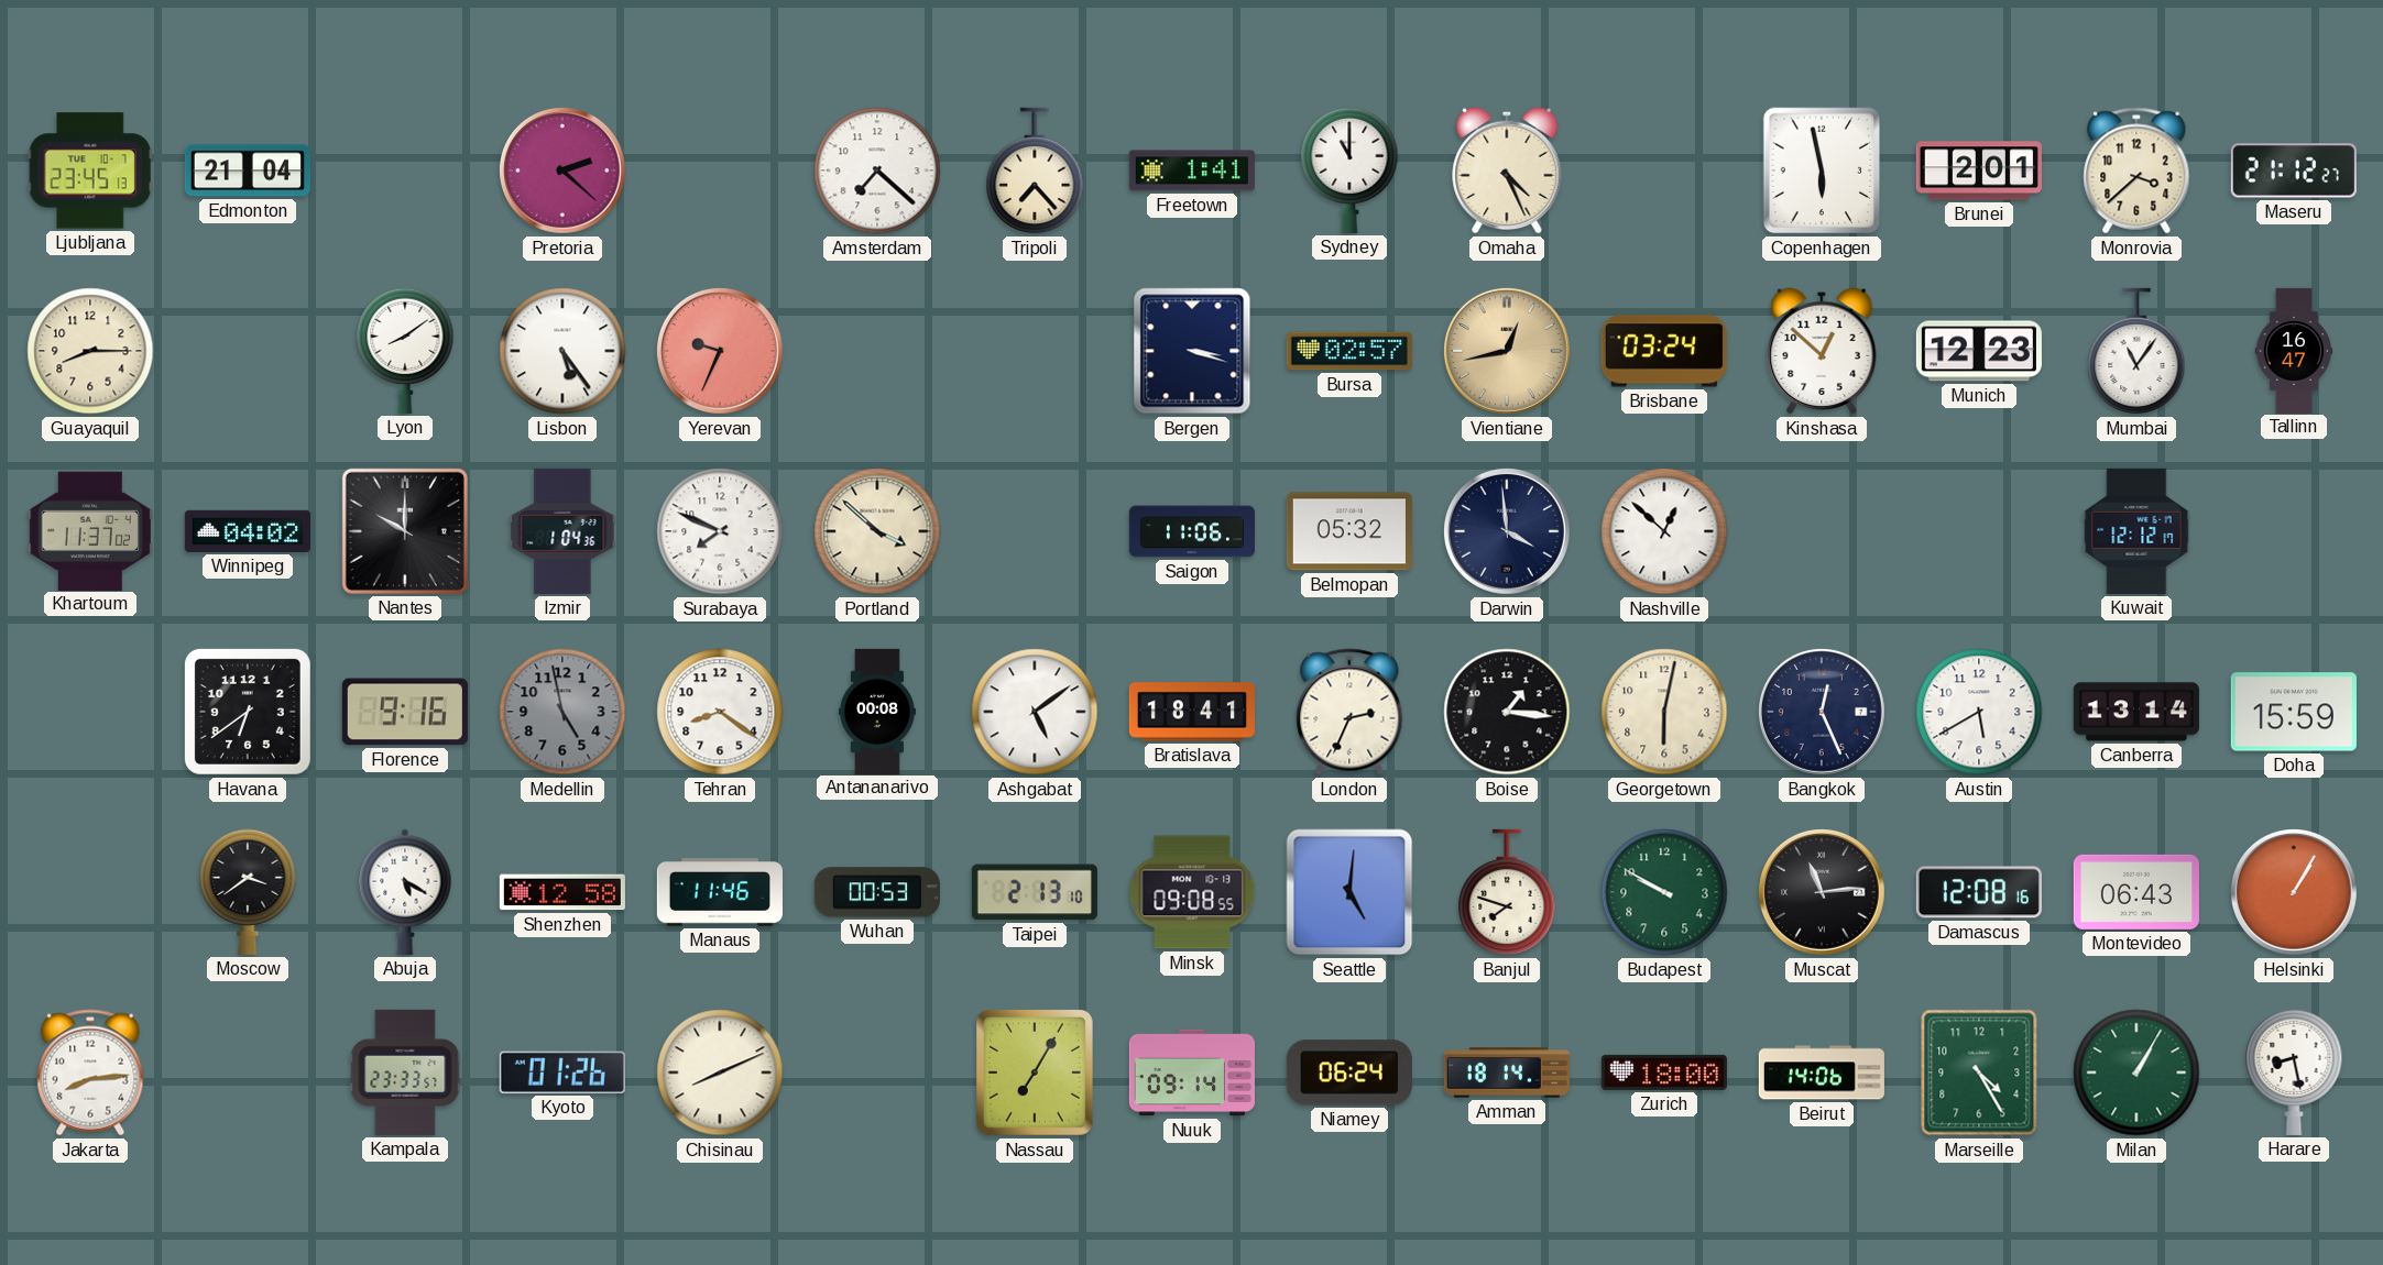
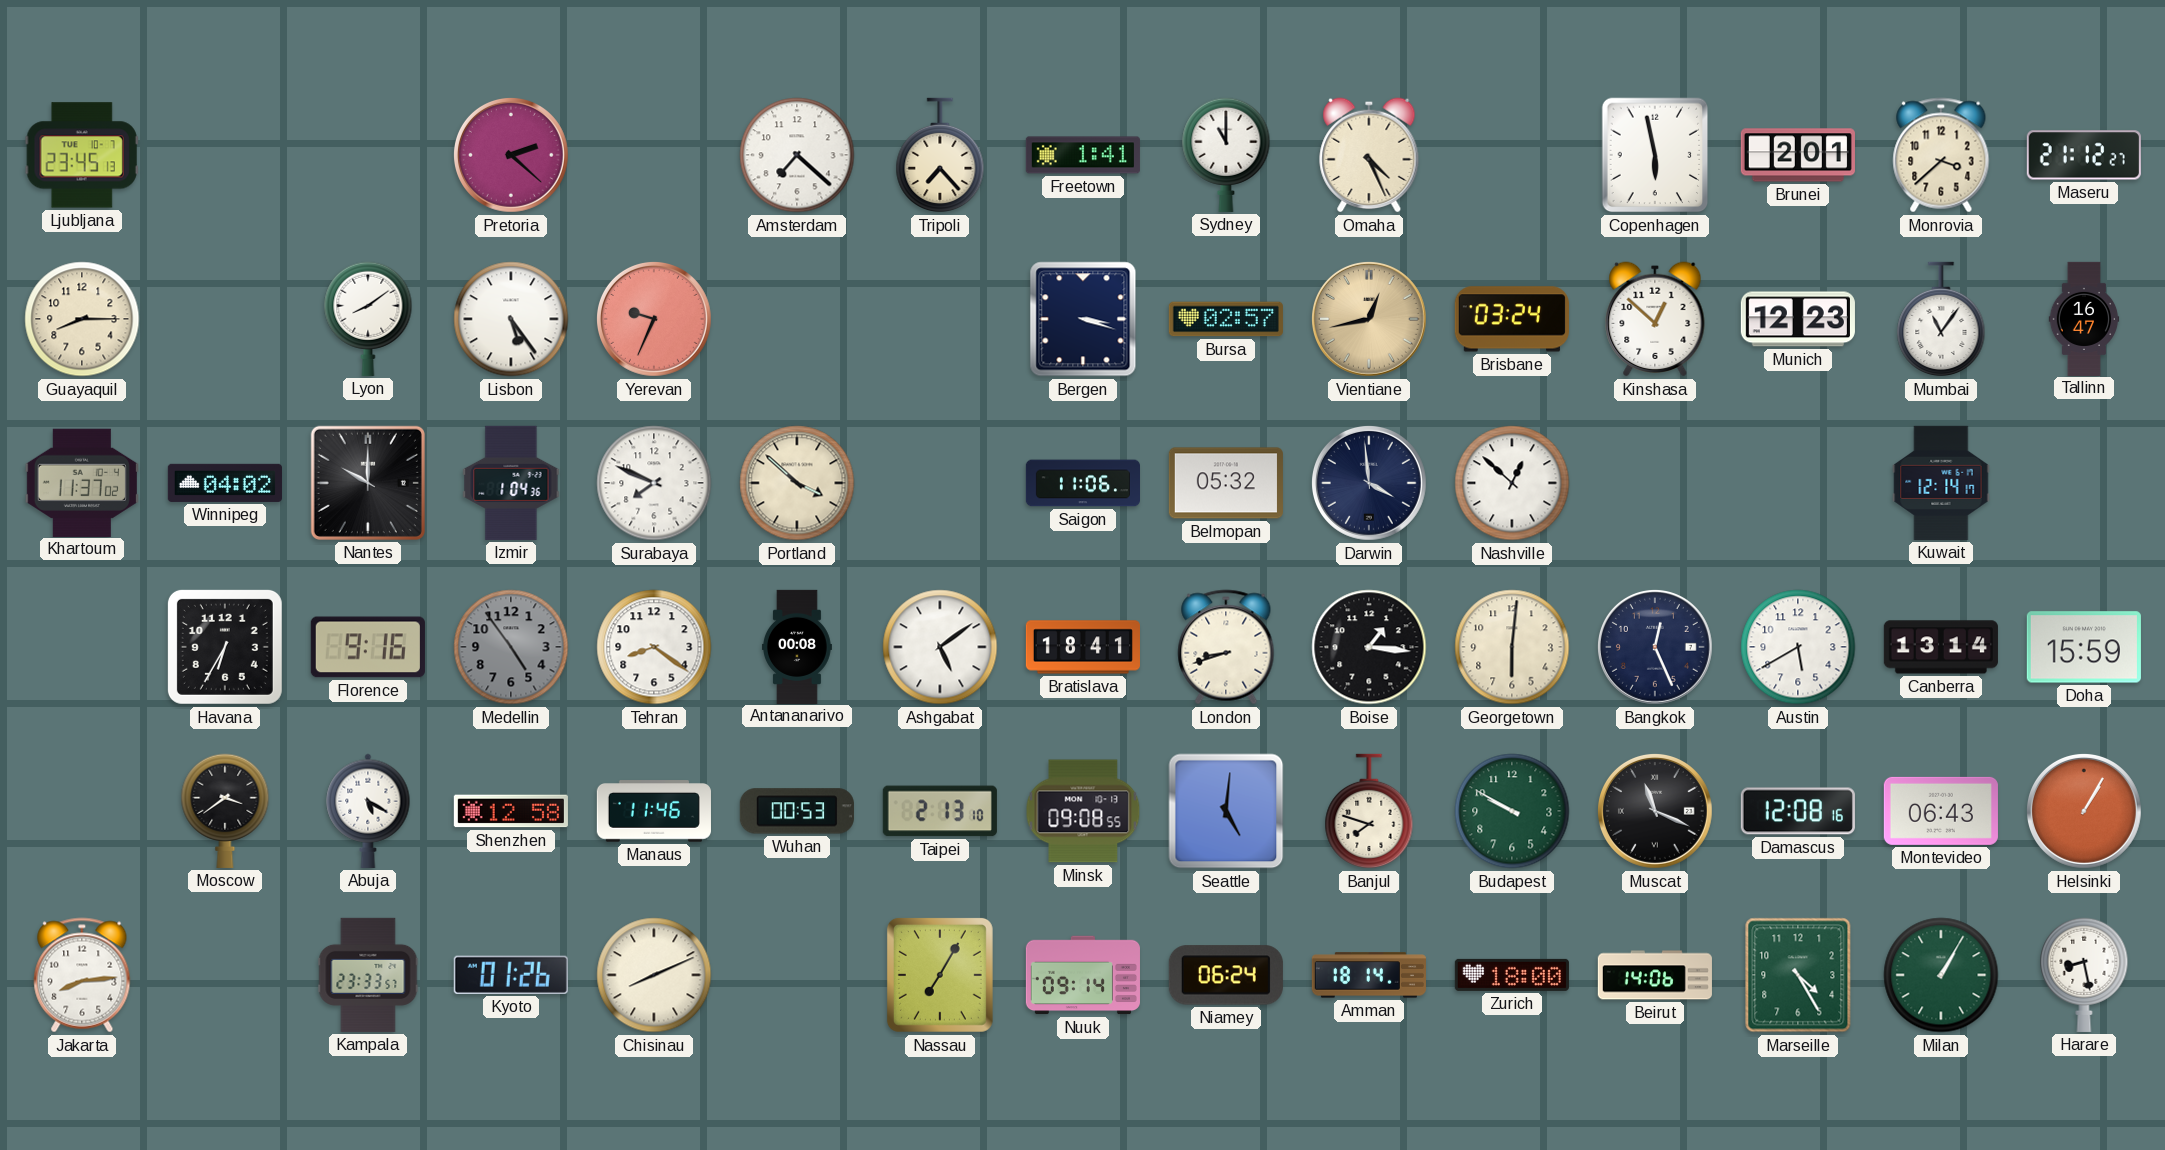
Edmonton: 21:04 -> none
Kuwait: 12:12 -> 12:14
Havana: 6:39 -> 6:35
Medellin: 4:58 -> 4:54
London: 2:34 -> 8:42
Georgetown: 6:02 -> 6:01
Muscat: 11:14 -> 11:19
